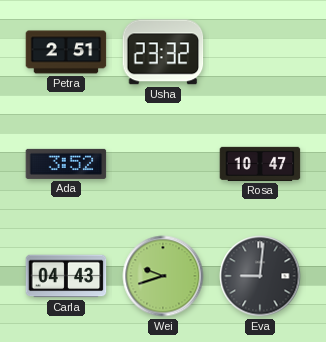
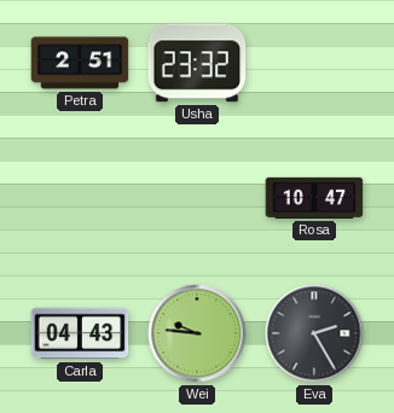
Ada: 3:52 -> none
Wei: 9:42 -> 9:46
Eva: 9:01 -> 2:25
